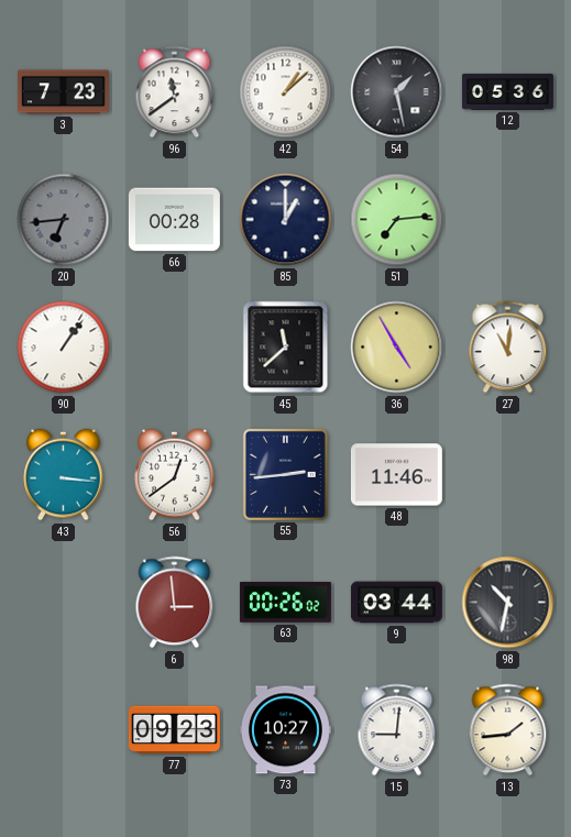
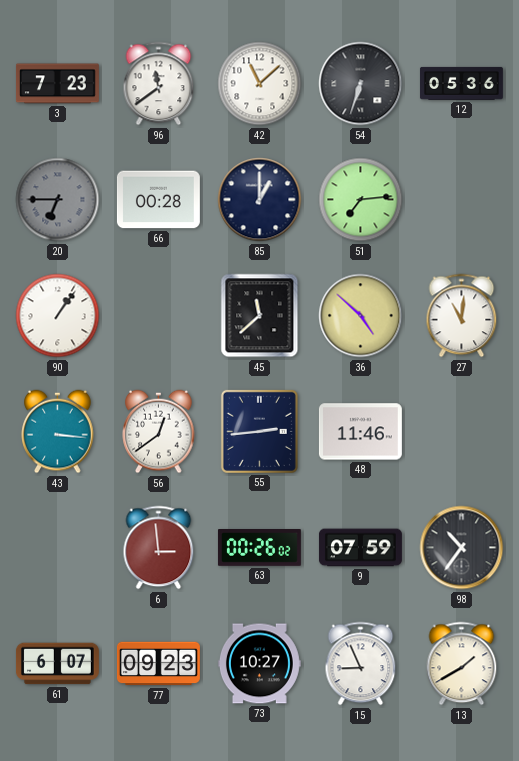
42: 1:08 -> 11:08
54: 1:28 -> 6:33
20: 6:44 -> 6:45
36: 4:55 -> 4:52
9: 03:44 -> 07:59
98: 10:32 -> 10:36
61: none -> 6:07
15: 9:01 -> 8:56
13: 1:44 -> 1:40
